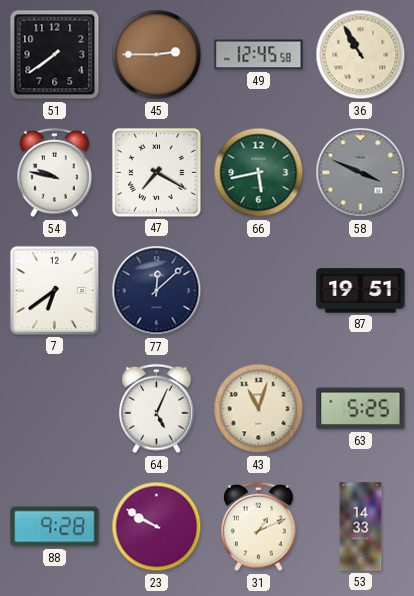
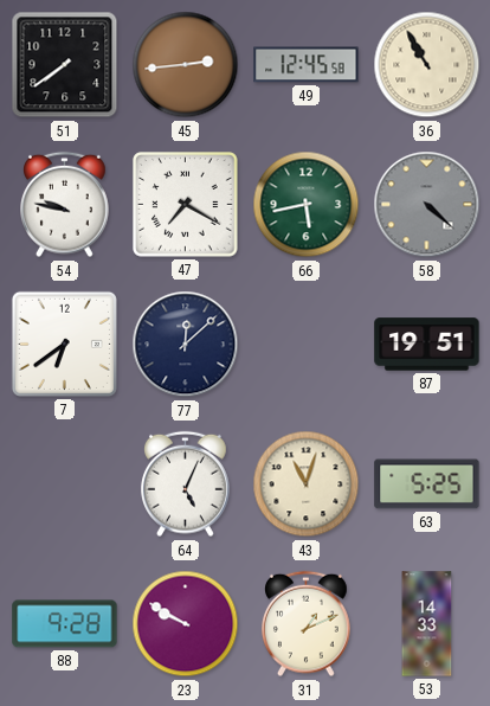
45: 2:45 -> 2:44
58: 3:49 -> 4:22
